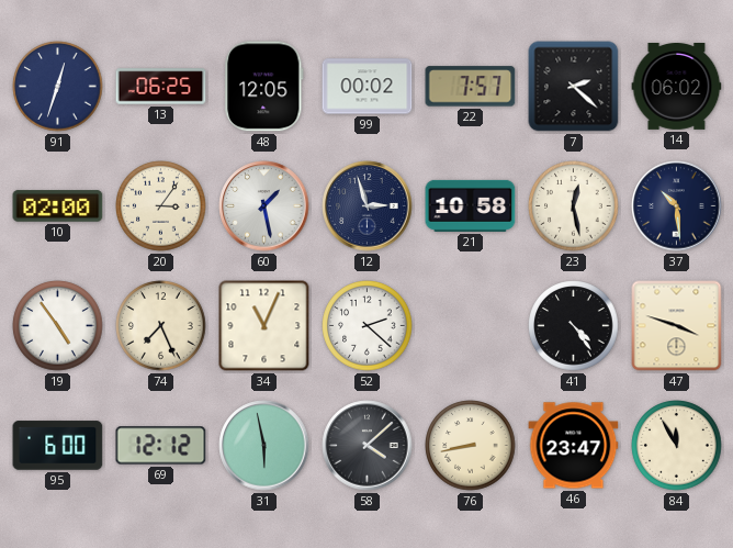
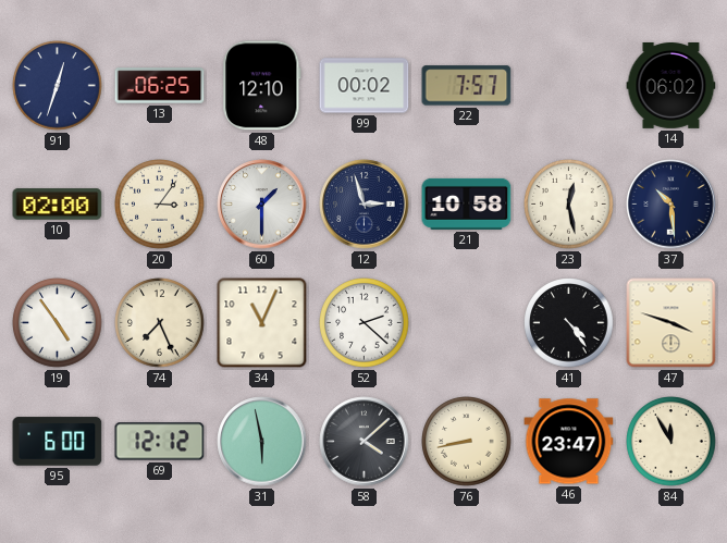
48: 12:05 -> 12:10
7: 2:22 -> none
60: 1:28 -> 1:30
